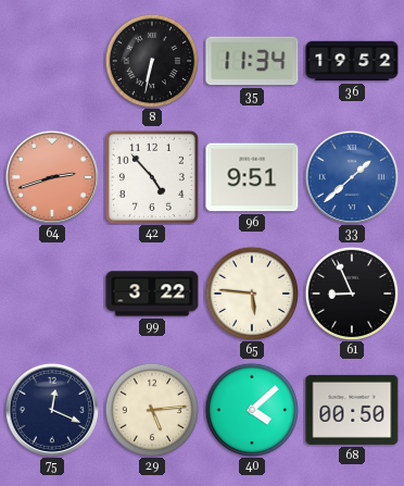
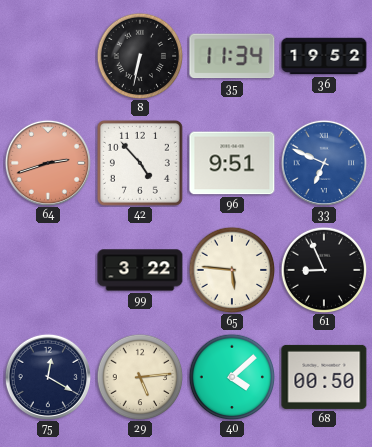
33: 1:38 -> 6:49
75: 12:19 -> 12:20
